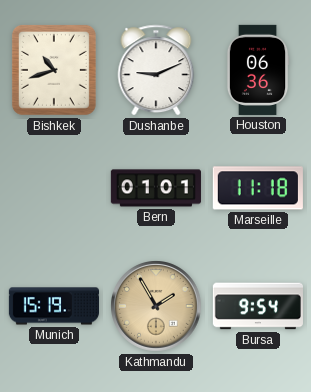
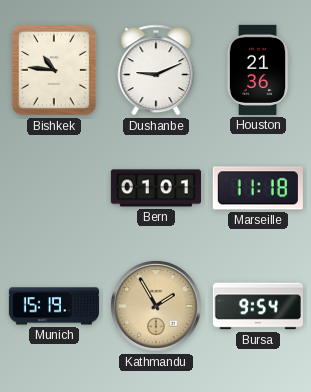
Bishkek: 10:42 -> 10:46
Houston: 06:36 -> 21:36
